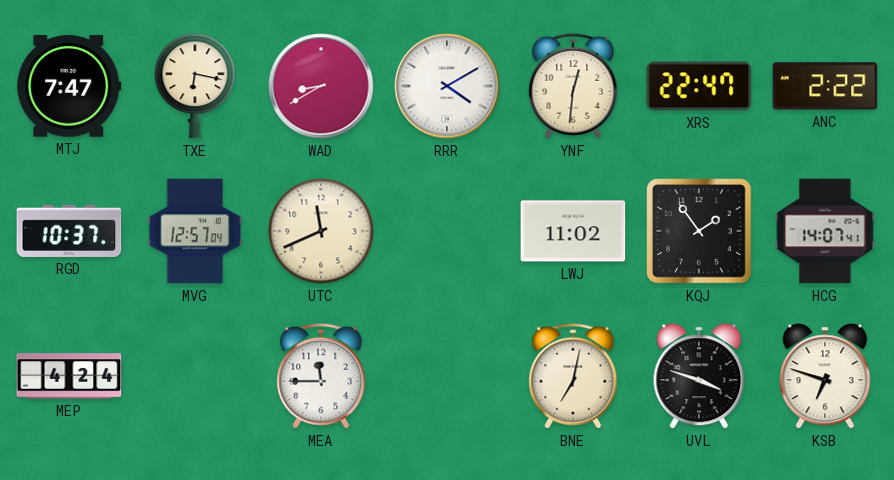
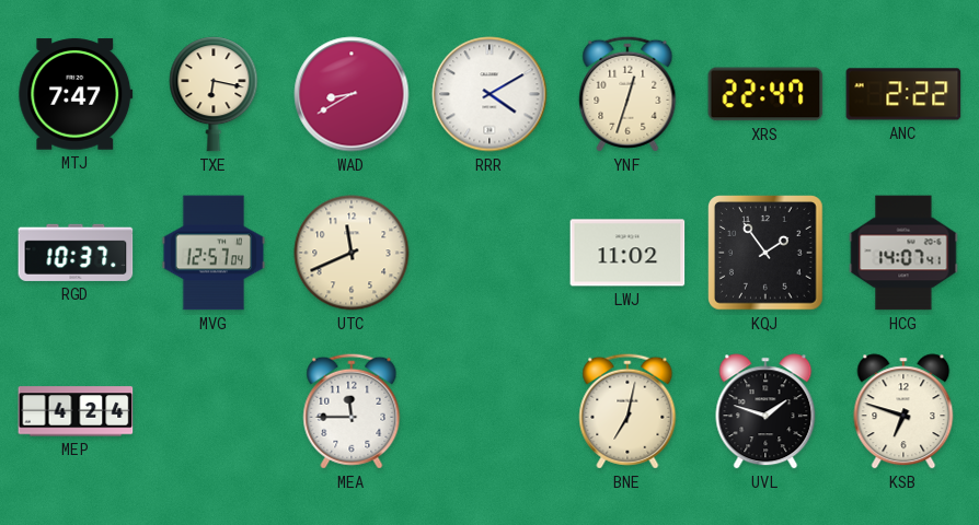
YNF: 12:31 -> 12:33
UVL: 3:48 -> 1:48
